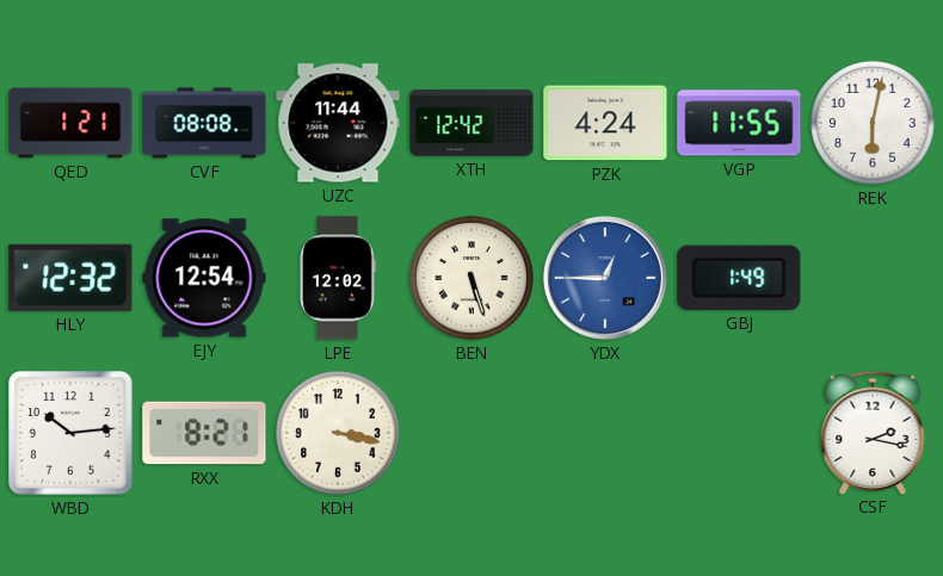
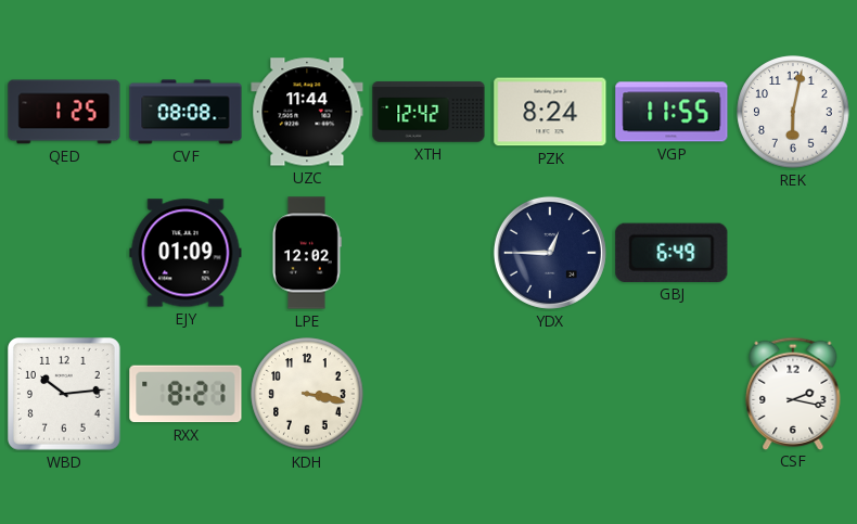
QED: 1:21 -> 1:25
PZK: 4:24 -> 8:24
HLY: 12:32 -> none
EJY: 12:54 -> 01:09
BEN: 5:27 -> none
YDX dial: blue -> navy
GBJ: 1:49 -> 6:49
